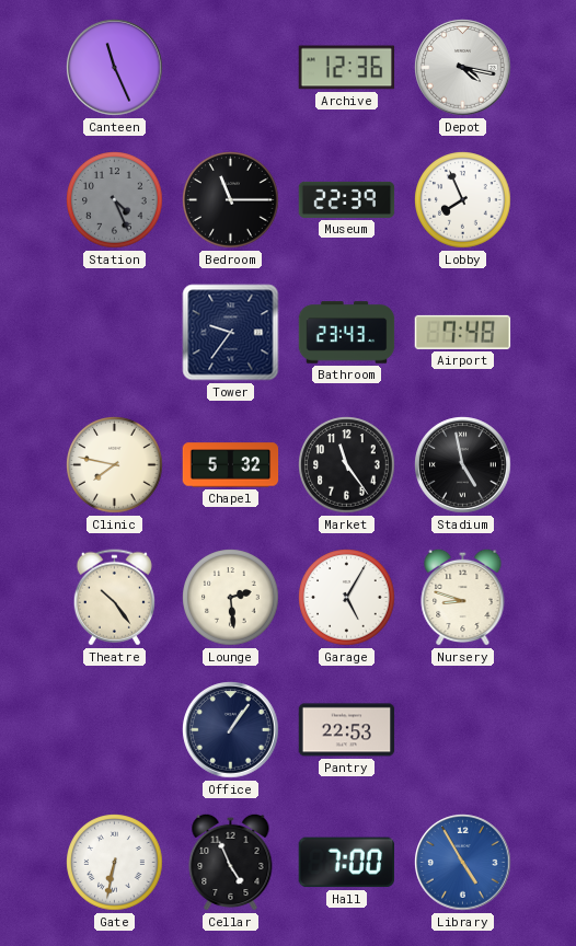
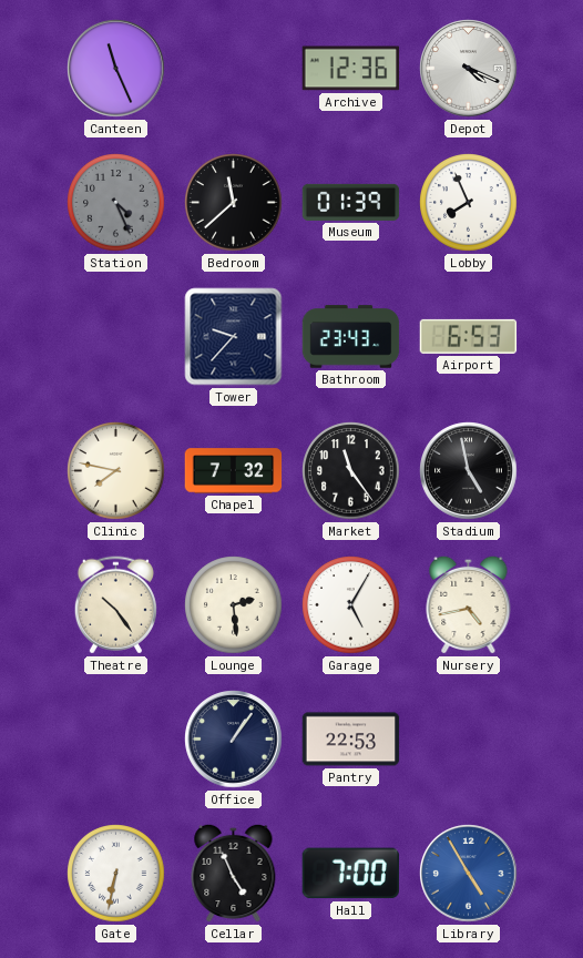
Depot: 4:17 -> 4:19
Bedroom: 11:15 -> 11:38
Museum: 22:39 -> 01:39
Tower: 9:36 -> 9:37
Airport: 7:48 -> 6:53
Chapel: 5:32 -> 7:32
Nursery: 8:48 -> 4:43
